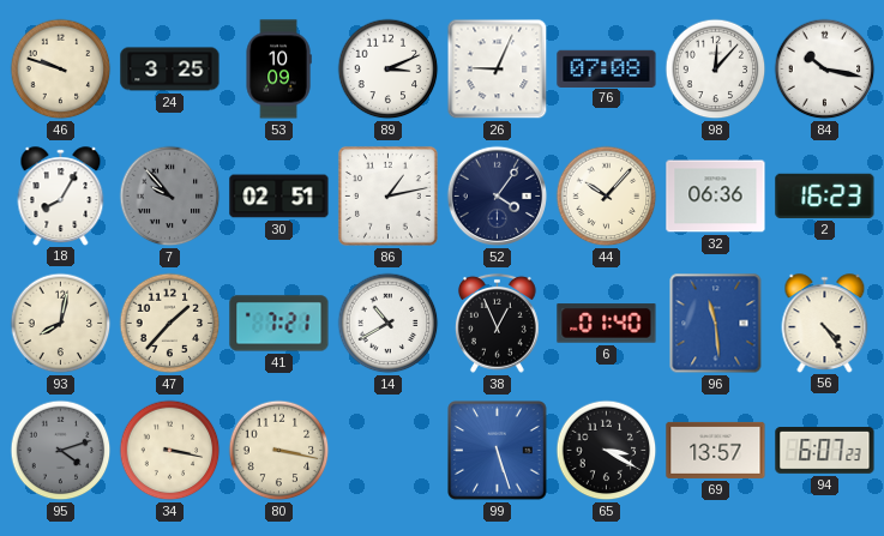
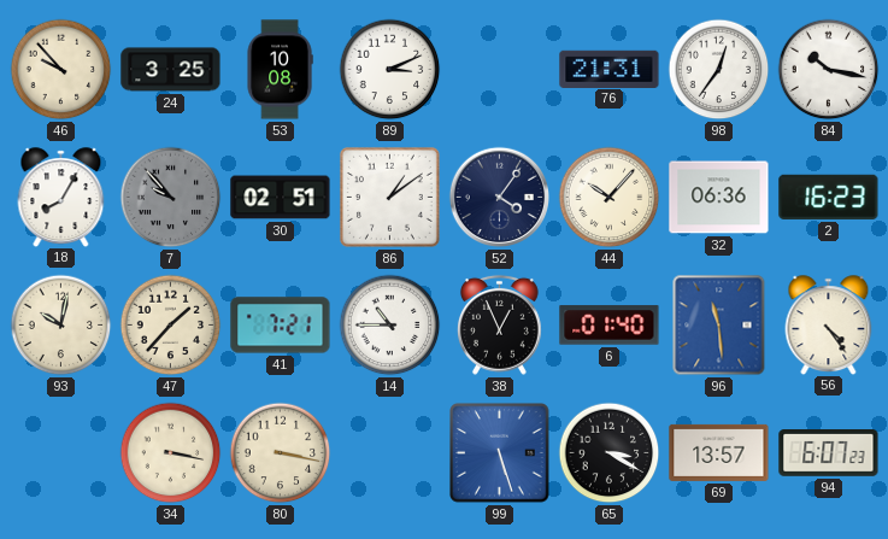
46: 9:48 -> 9:53
53: 10:09 -> 10:08
26: 9:04 -> none
76: 07:08 -> 21:31
98: 12:07 -> 12:36
86: 1:13 -> 1:09
93: 8:02 -> 10:02
14: 10:40 -> 10:45
95: 4:12 -> none
